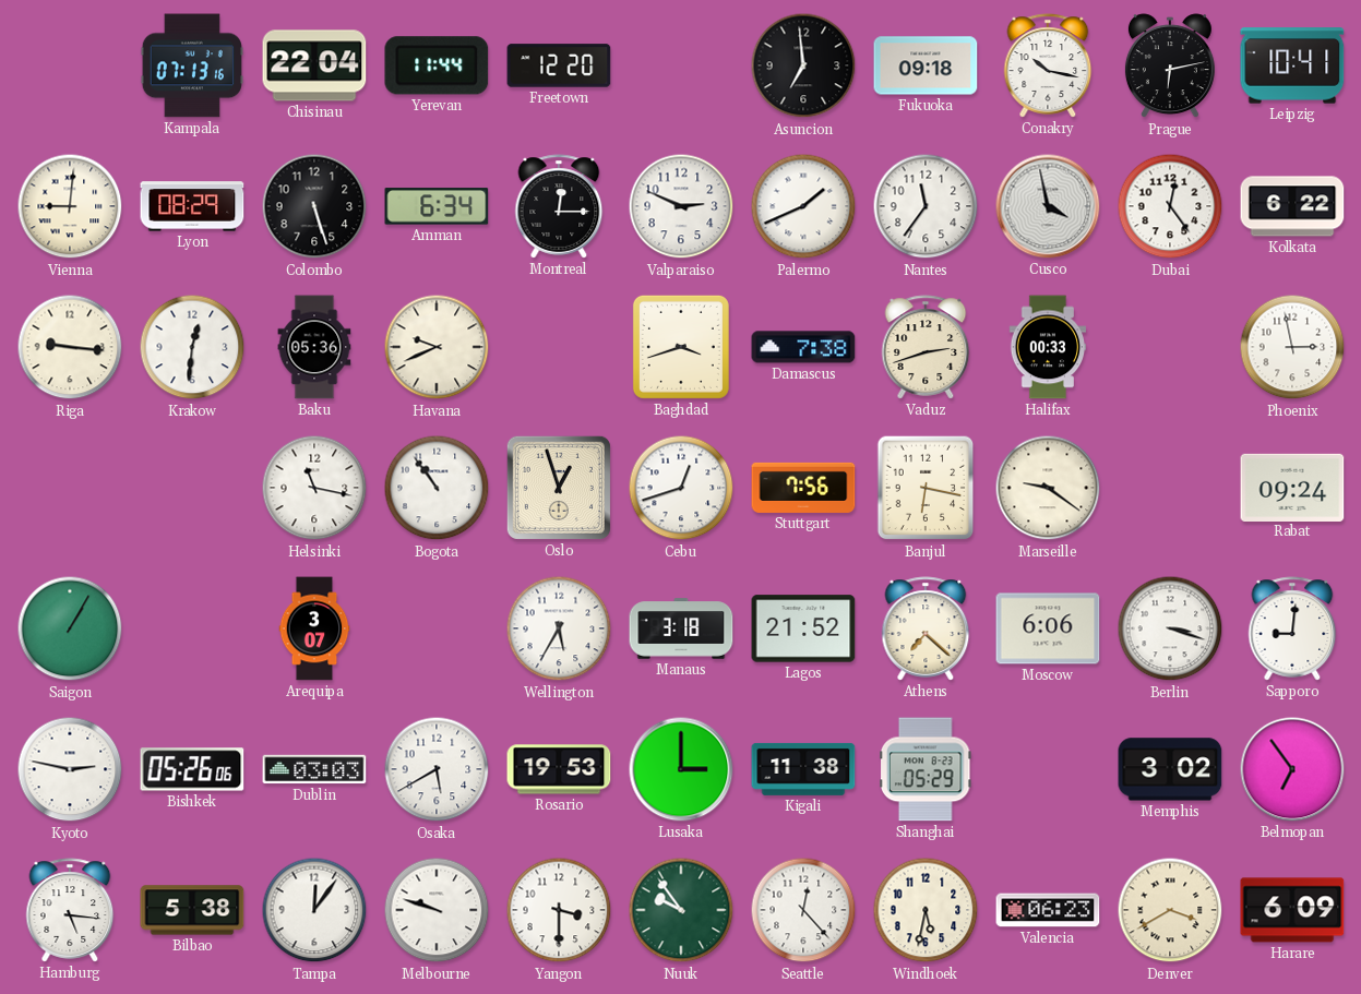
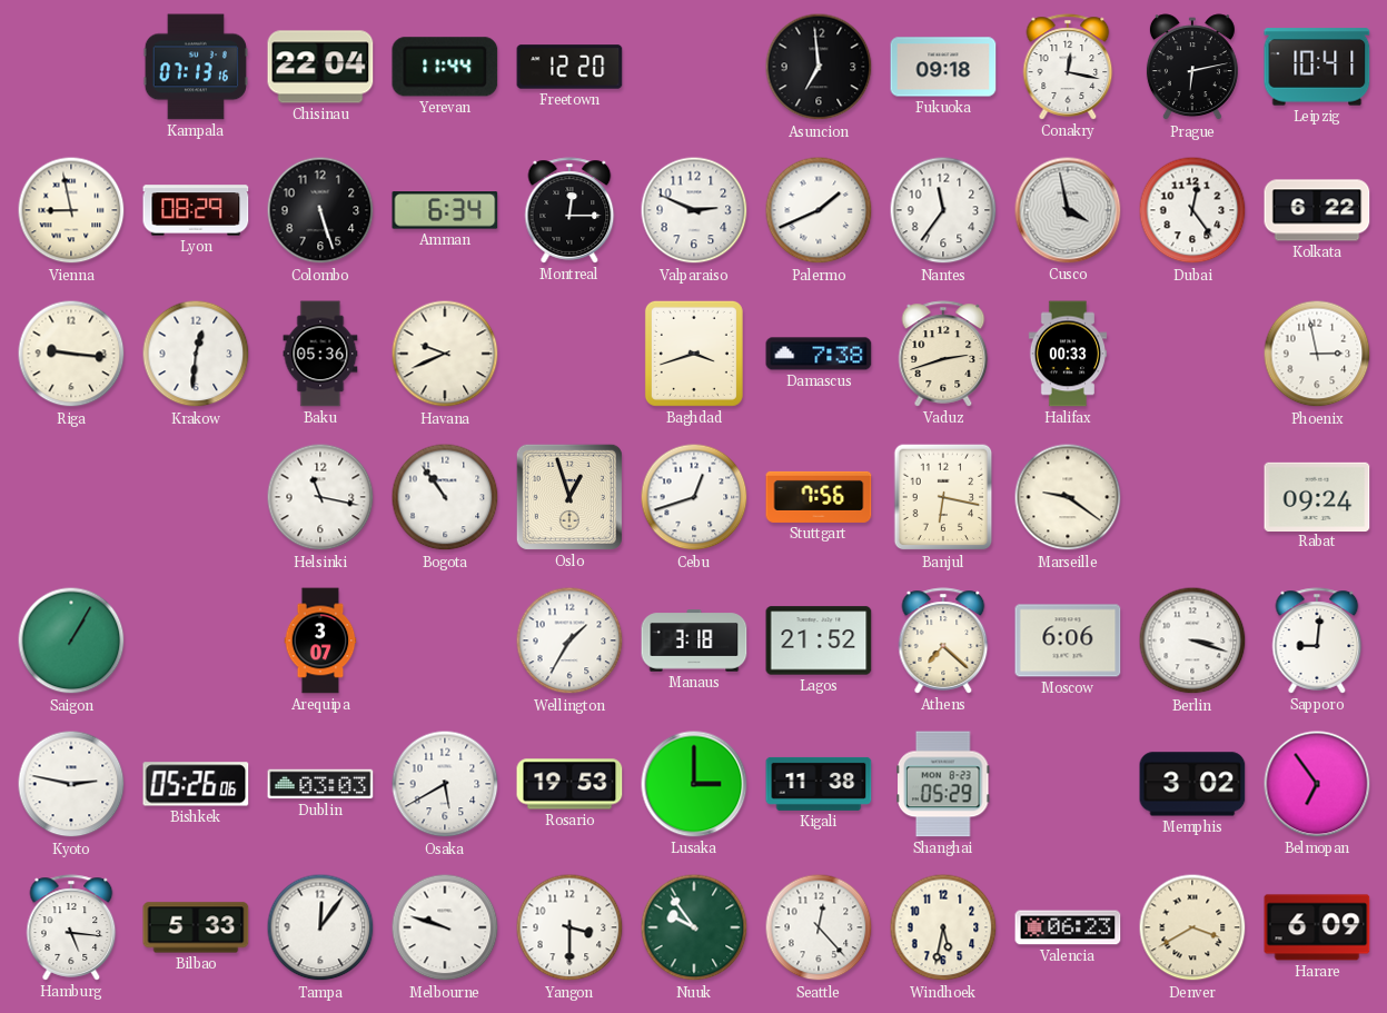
Conakry: 10:17 -> 12:17
Vienna: 9:01 -> 8:58
Wellington: 5:35 -> 1:35
Bilbao: 5:38 -> 5:33
